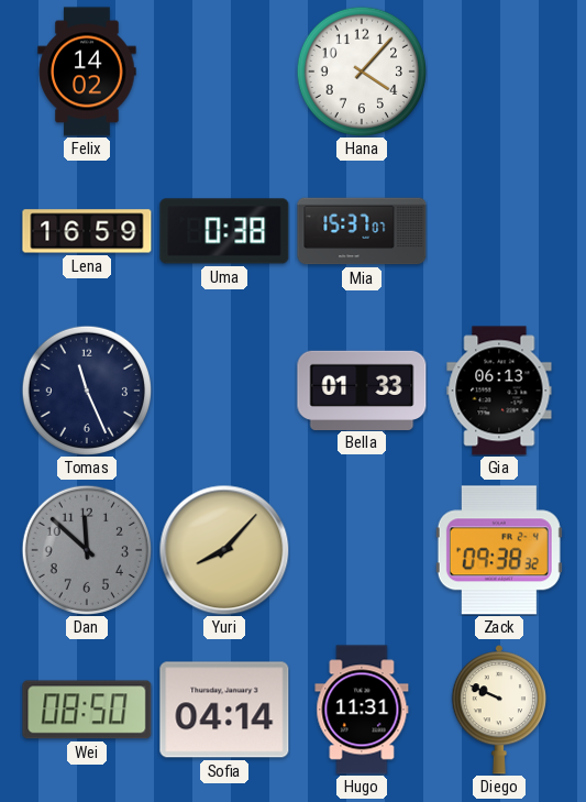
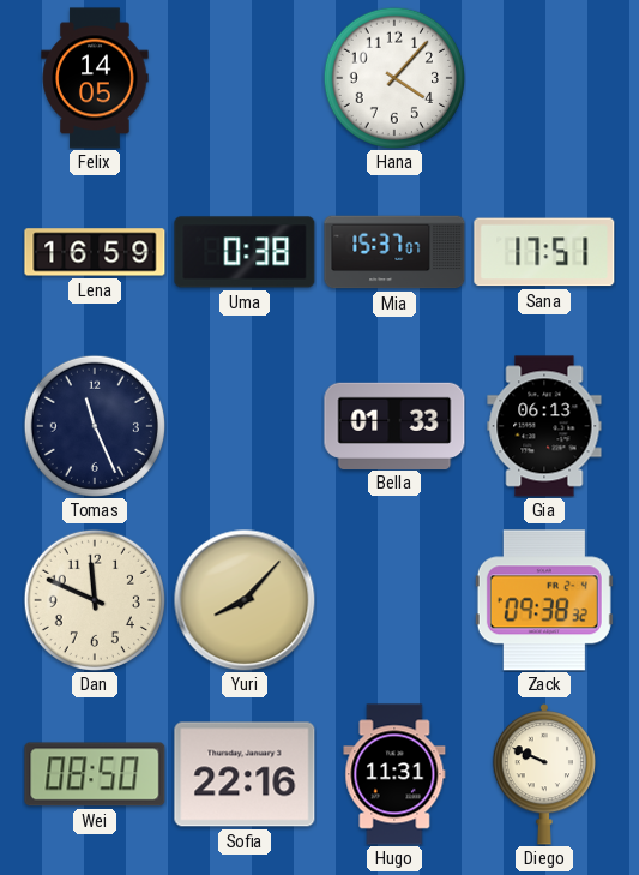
Felix: 14:02 -> 14:05
Sana: none -> 17:51
Dan: 11:52 -> 11:49
Dan dial: grey -> cream
Sofia: 04:14 -> 22:16
